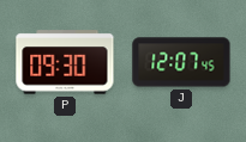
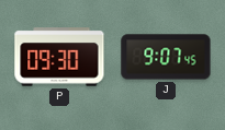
J: 12:07 -> 9:07
